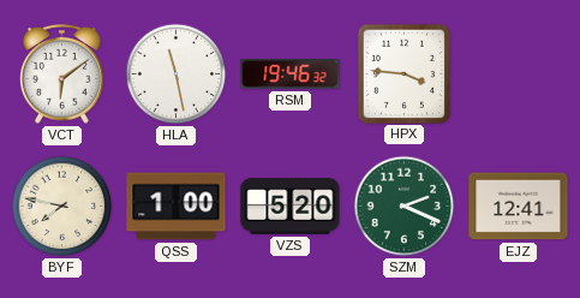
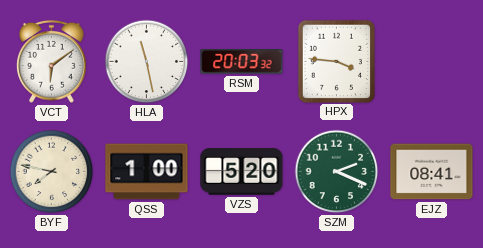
RSM: 19:46 -> 20:03
EJZ: 12:41 -> 08:41
